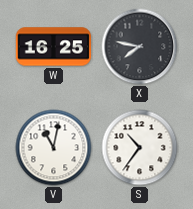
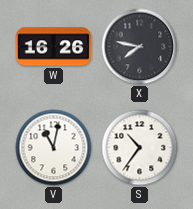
W: 16:25 -> 16:26
